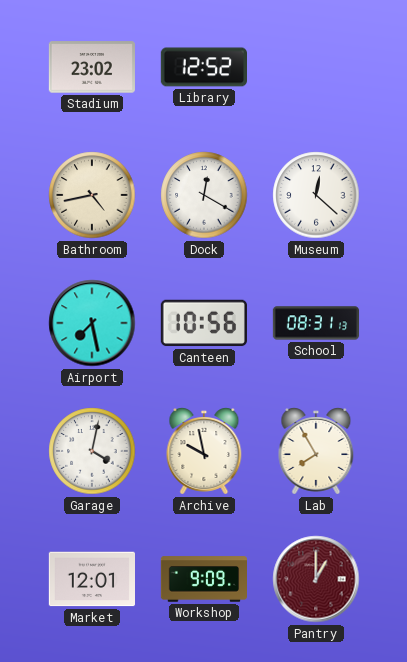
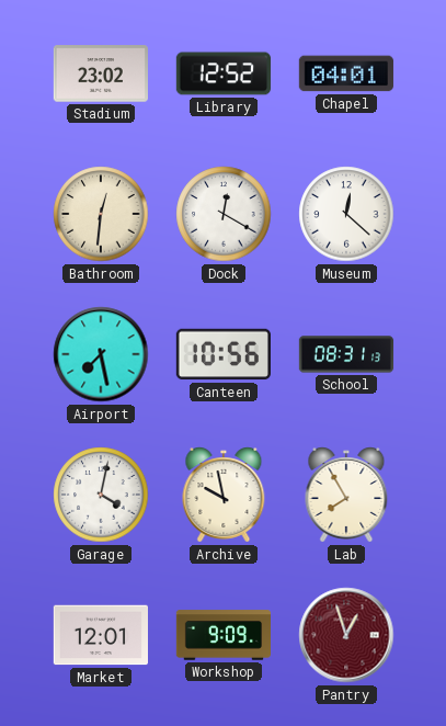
Chapel: none -> 04:01
Bathroom: 4:43 -> 12:31
Pantry: 1:00 -> 12:57
